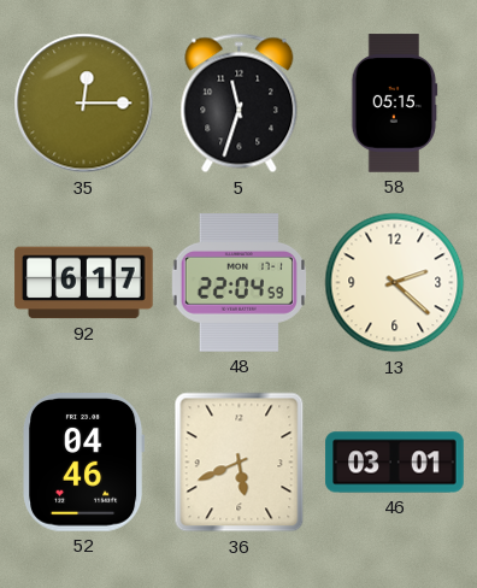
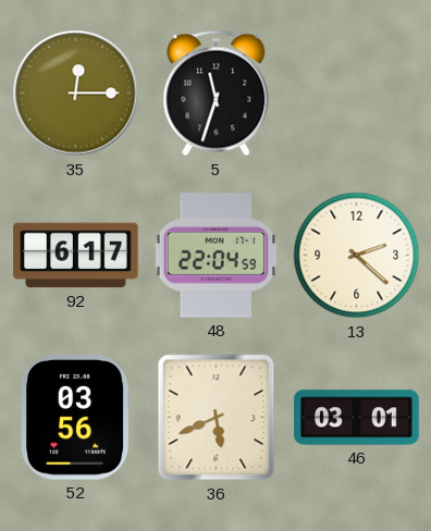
58: 05:15 -> none
52: 04:46 -> 03:56
